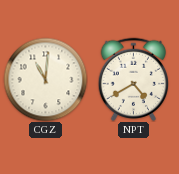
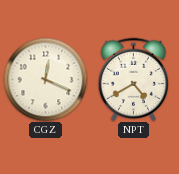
CGZ: 11:01 -> 12:19
